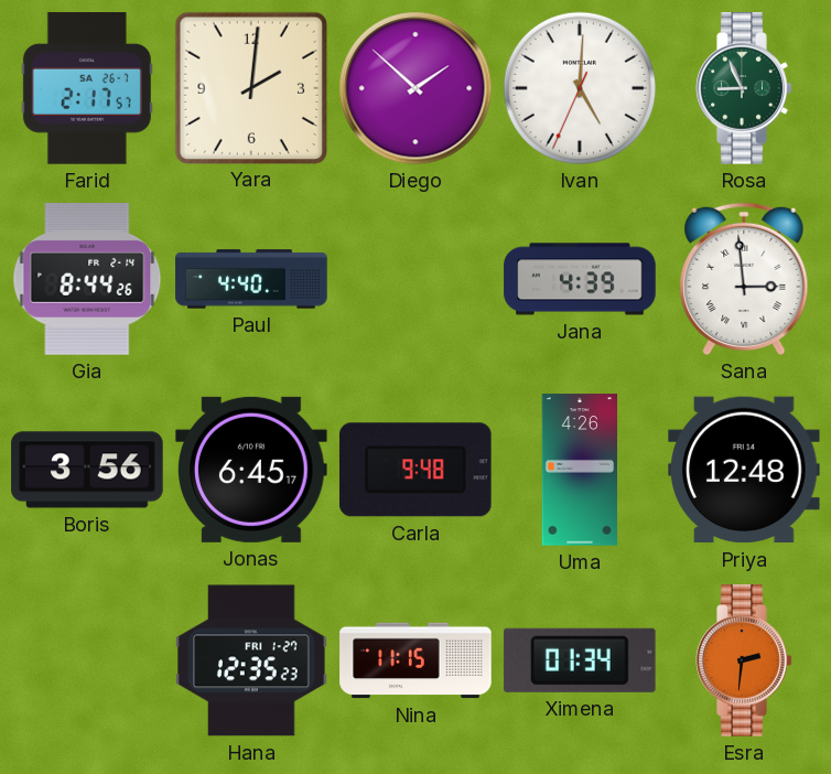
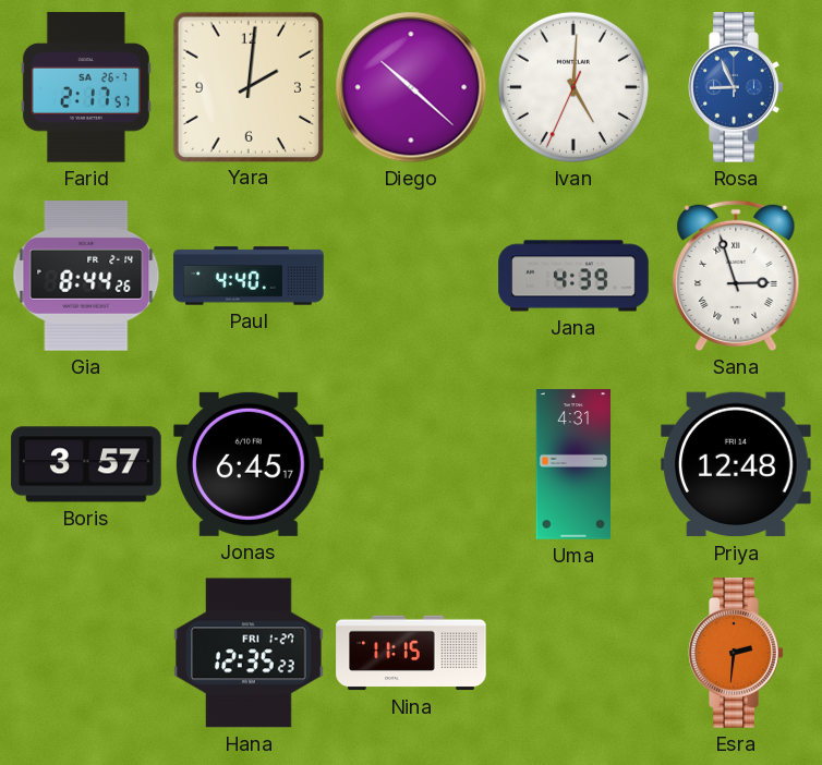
Diego: 1:52 -> 10:22
Rosa dial: green -> blue
Sana: 2:59 -> 2:57
Boris: 3:56 -> 3:57
Carla: 9:48 -> none
Uma: 4:26 -> 4:31
Ximena: 01:34 -> none
